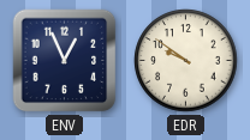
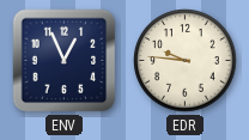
EDR: 9:51 -> 9:46
